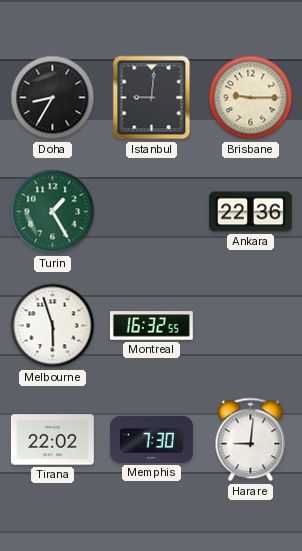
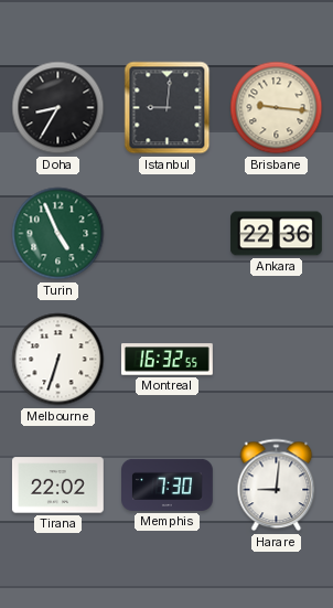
Brisbane: 9:15 -> 9:16
Turin: 1:25 -> 4:56
Melbourne: 5:57 -> 6:33
